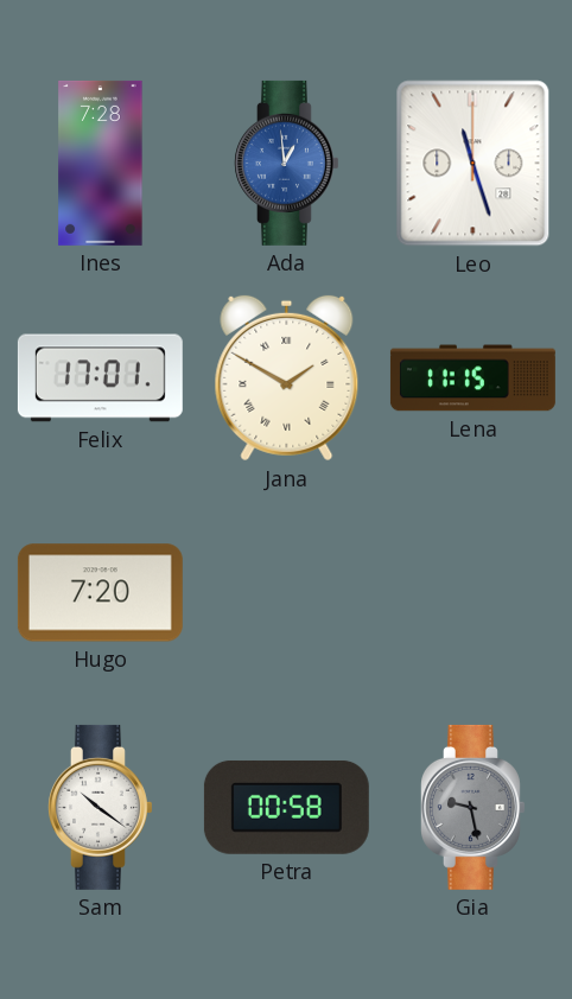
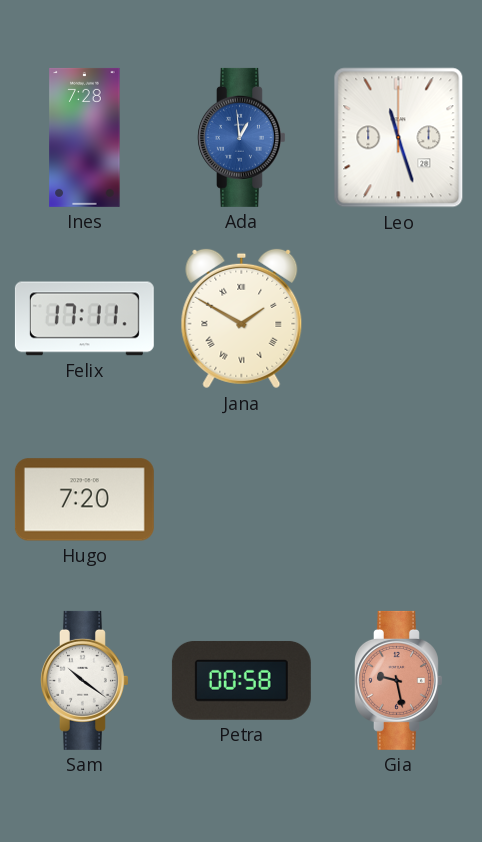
Felix: 17:01 -> 17:11
Lena: 11:15 -> none
Gia dial: grey -> salmon
